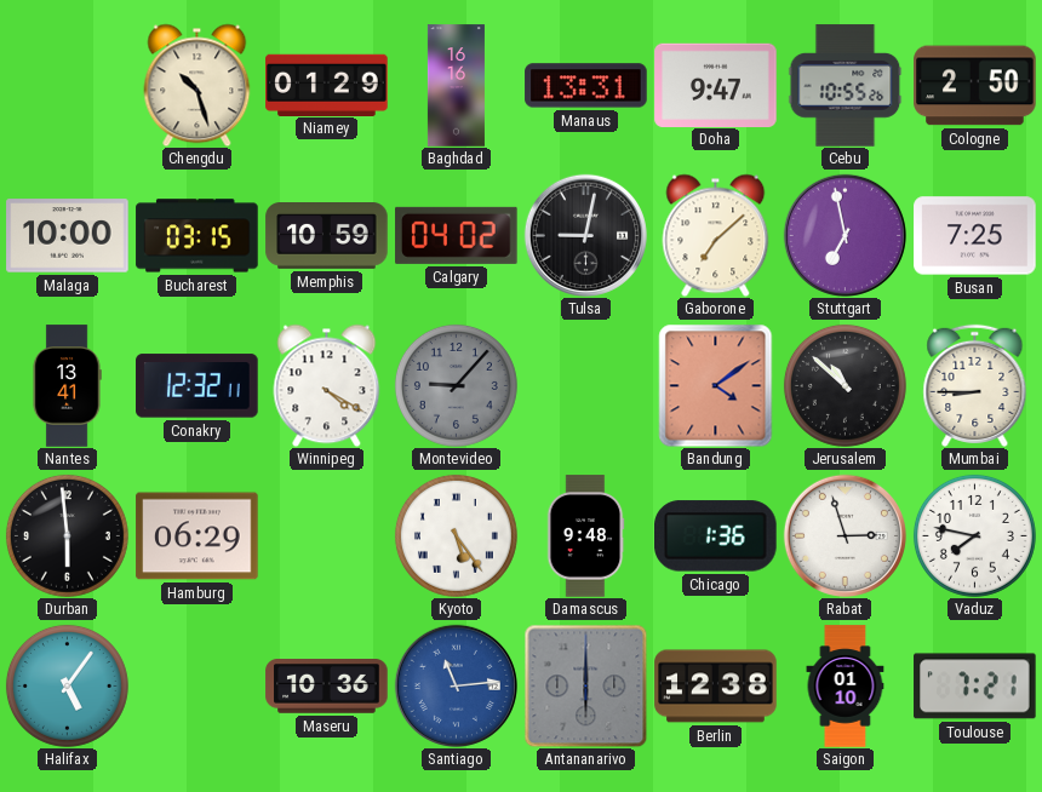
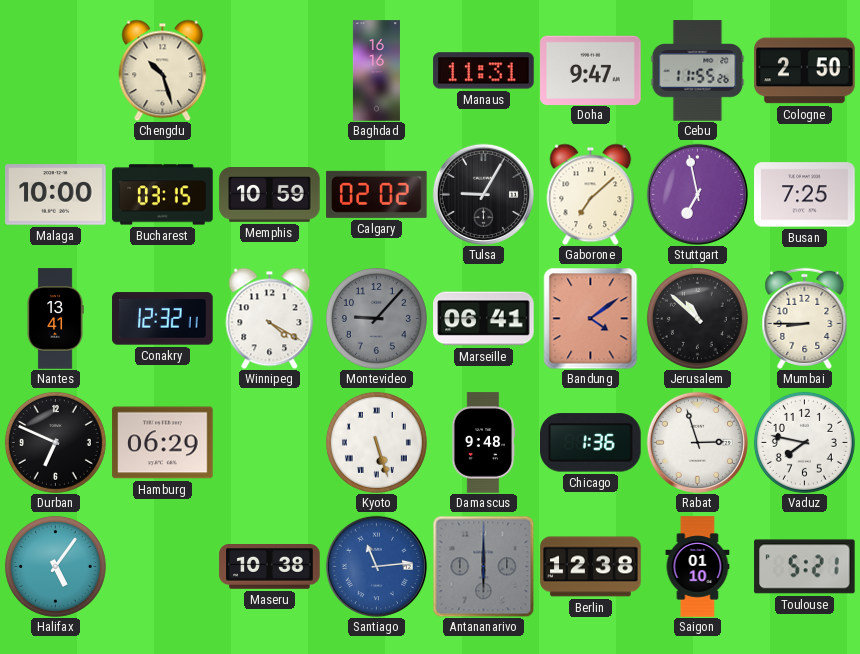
Niamey: 01:29 -> none
Manaus: 13:31 -> 11:31
Cebu: 10:55 -> 11:55
Calgary: 04:02 -> 02:02
Tulsa: 9:02 -> 9:05
Marseille: none -> 06:41
Durban: 5:59 -> 6:49
Kyoto: 5:24 -> 5:27
Maseru: 10:36 -> 10:38
Toulouse: 7:21 -> 5:21
